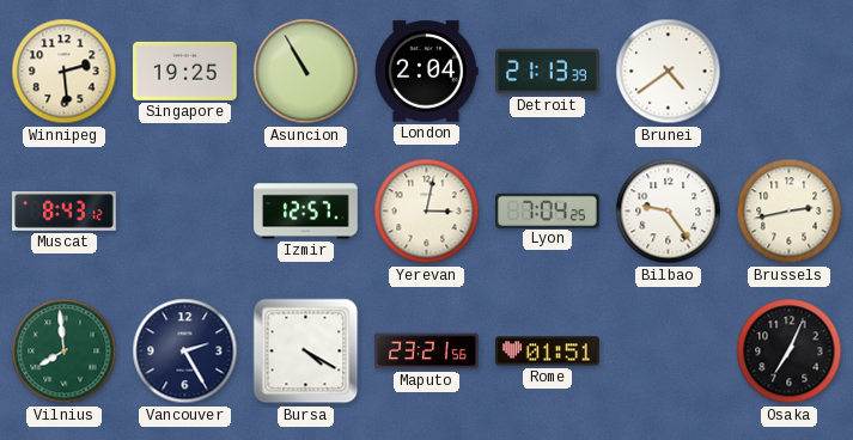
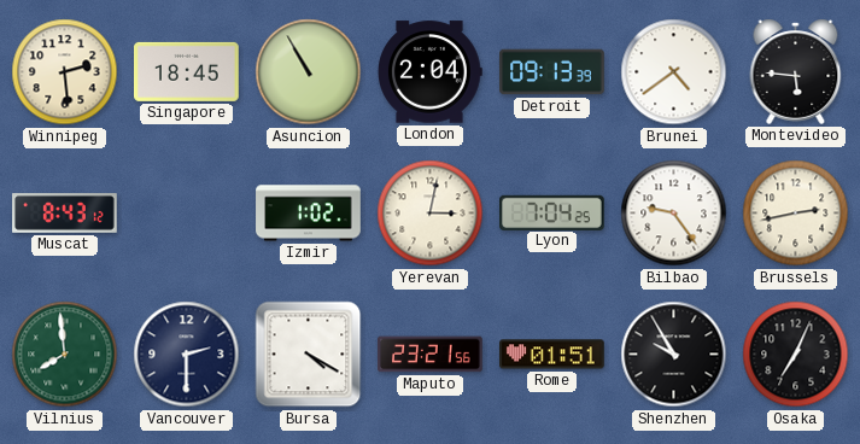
Singapore: 19:25 -> 18:45
Detroit: 21:13 -> 09:13
Montevideo: none -> 5:46
Izmir: 12:57 -> 1:02
Vancouver: 2:25 -> 2:30
Shenzhen: none -> 9:55
